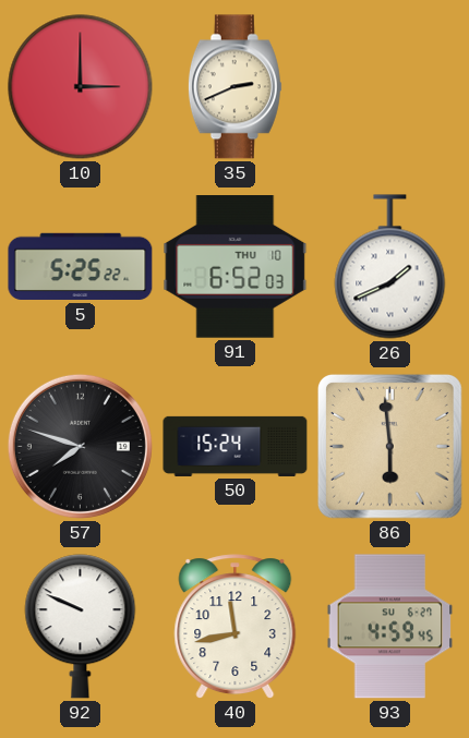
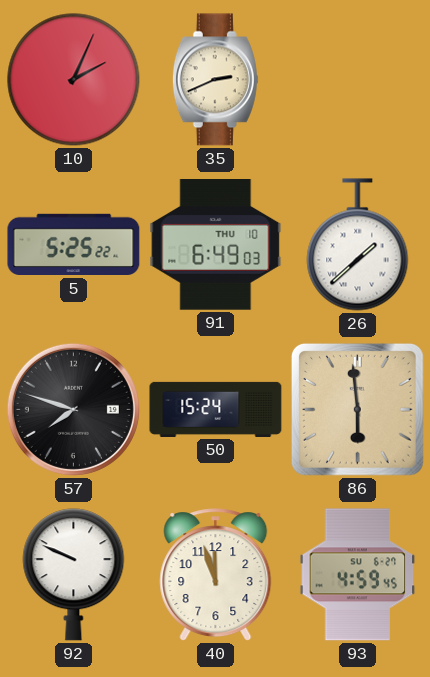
10: 3:00 -> 2:04
91: 6:52 -> 6:49
26: 1:41 -> 1:38
40: 11:43 -> 11:57
